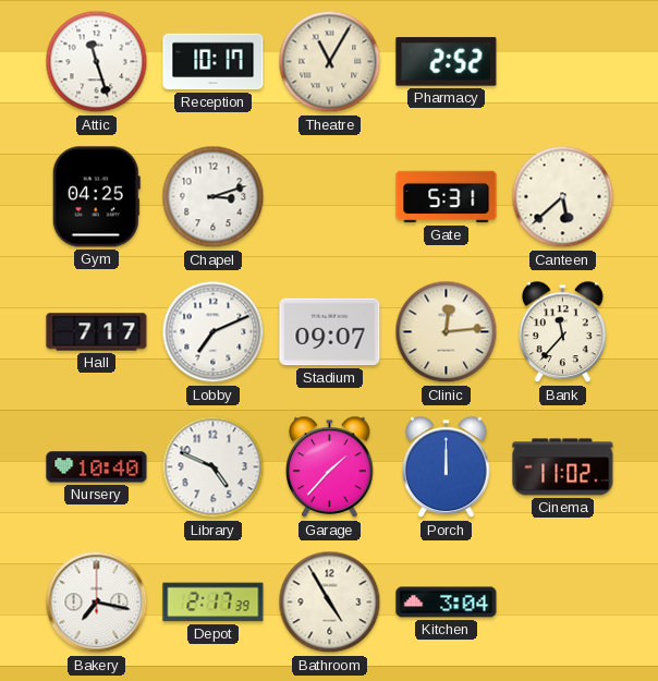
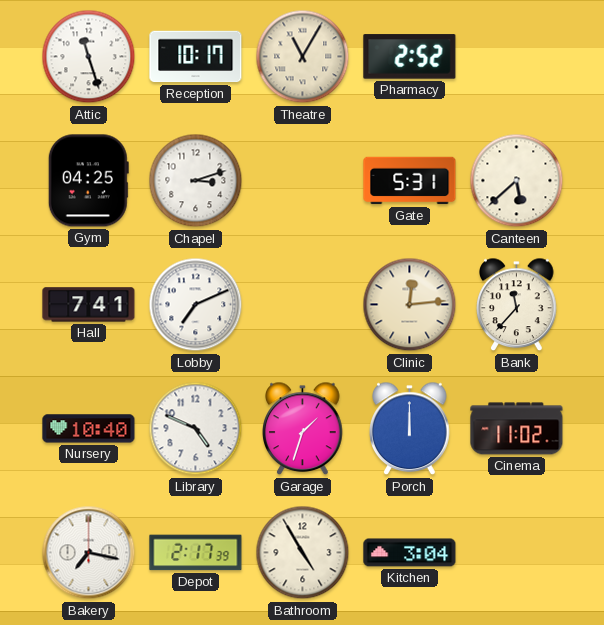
Hall: 7:17 -> 7:41
Stadium: 09:07 -> none
Garage: 1:37 -> 1:33
